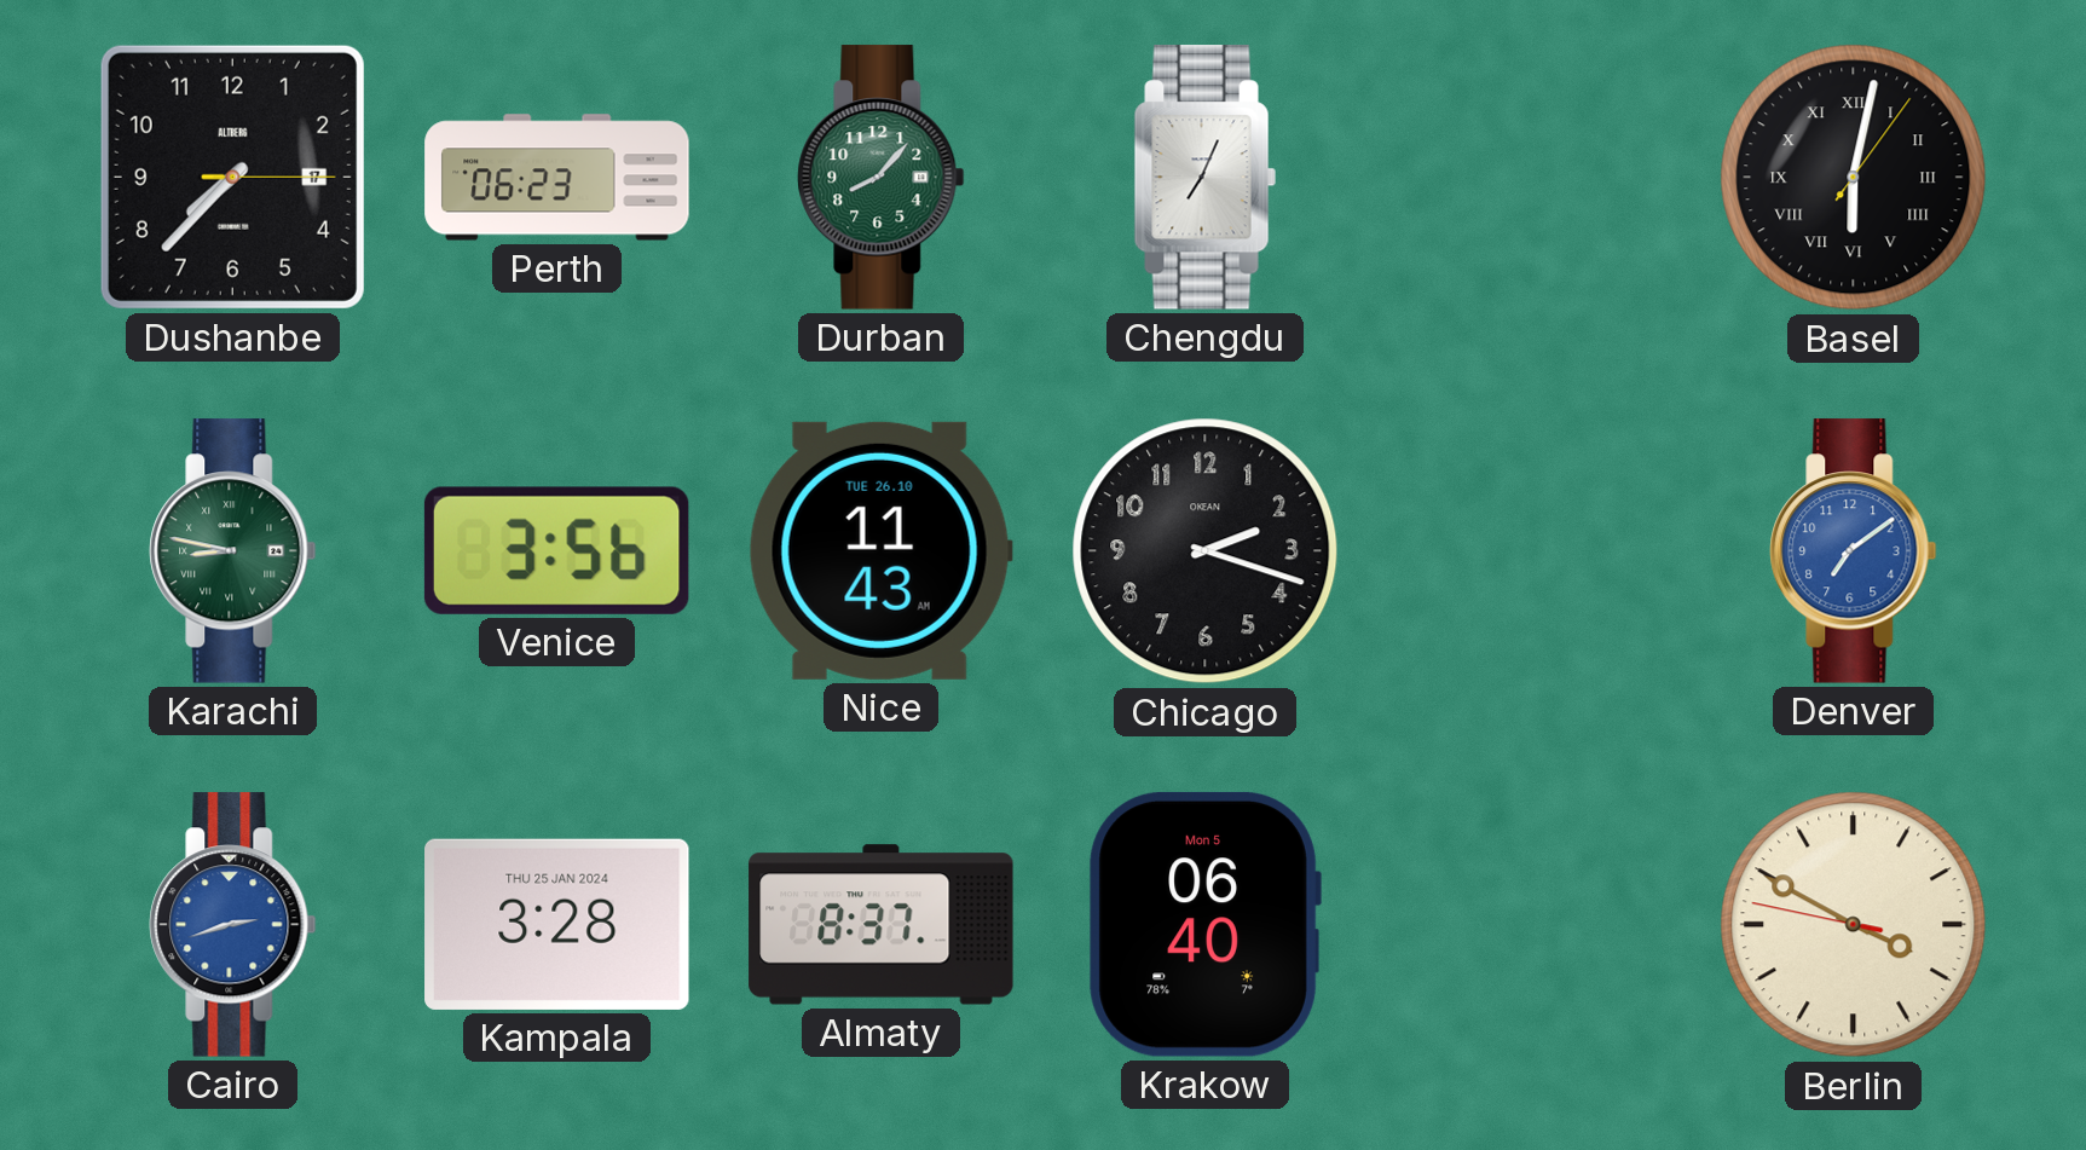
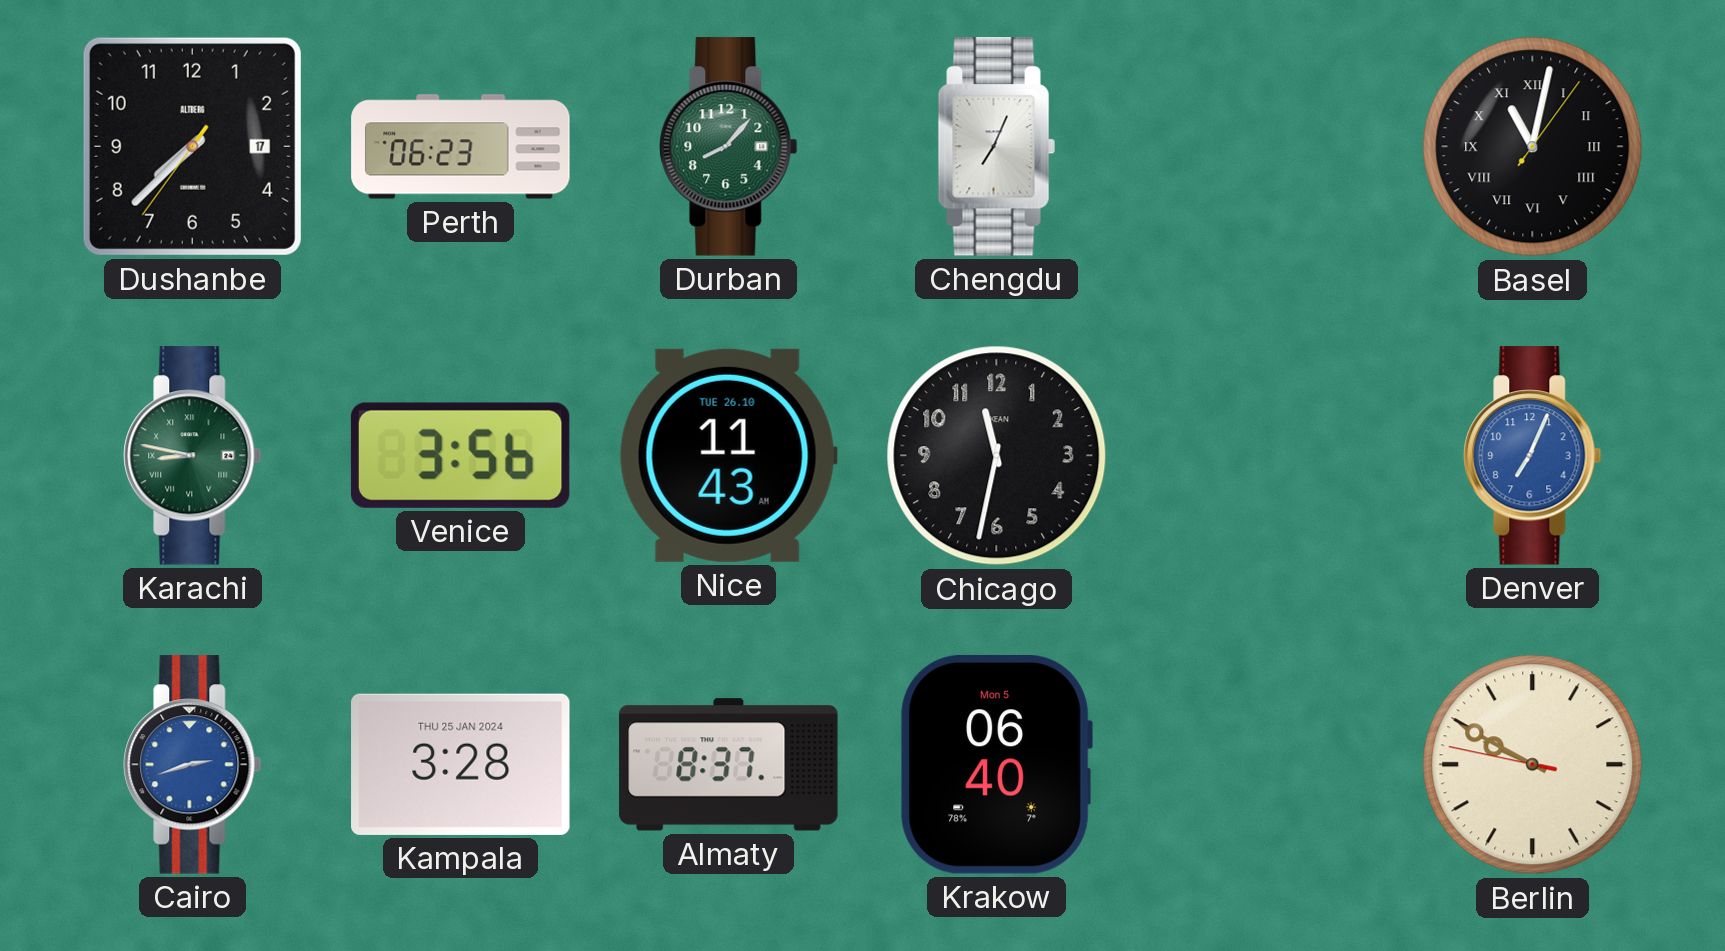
Dushanbe: 7:37:15 -> 7:37:36
Basel: 6:02 -> 11:02
Chicago: 2:18 -> 11:32
Denver: 7:09 -> 7:04
Berlin: 3:49 -> 9:49
